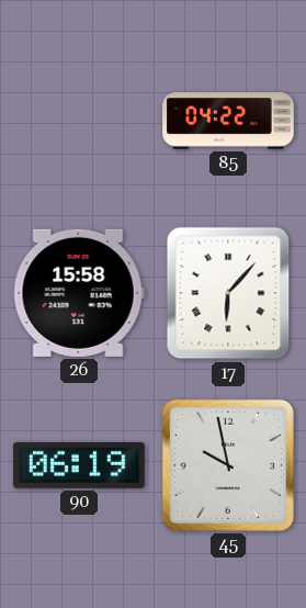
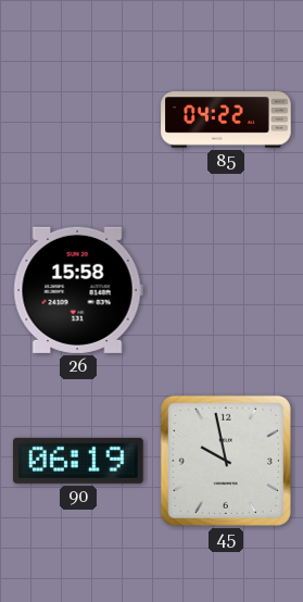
17: 6:07 -> none
